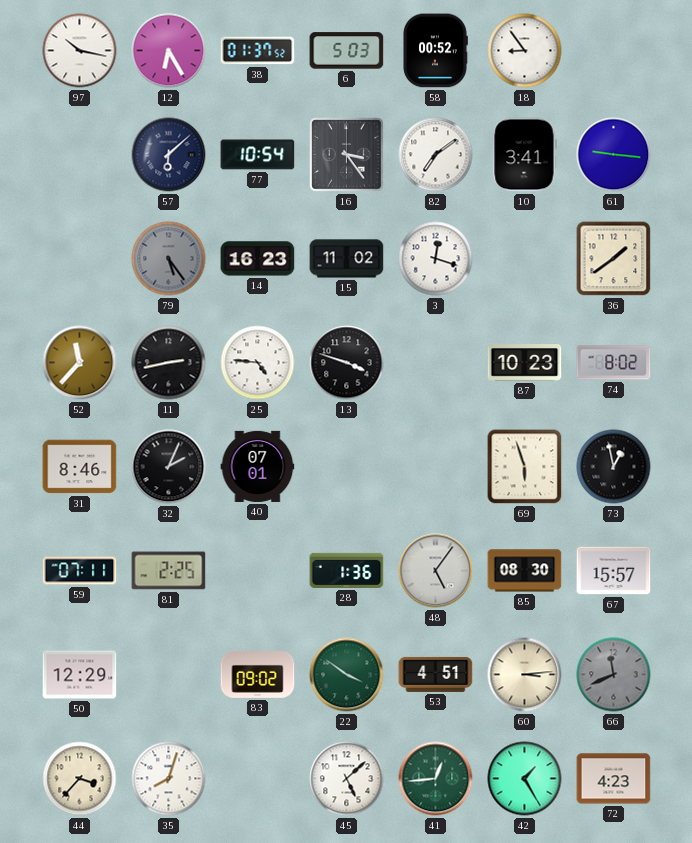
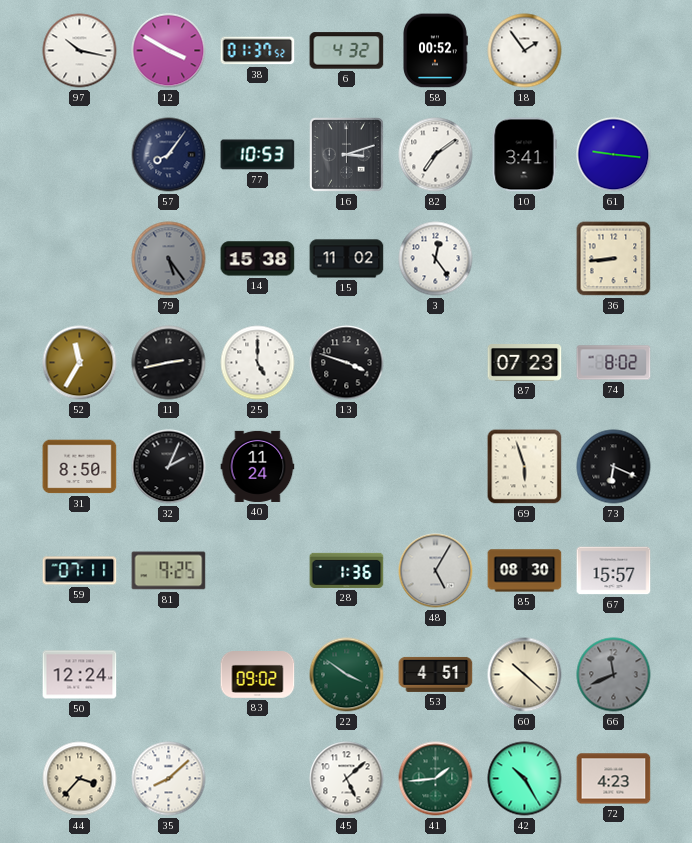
12: 6:25 -> 3:50
6: 5:03 -> 4:32
18: 8:54 -> 1:54
57: 6:08 -> 8:06
77: 10:54 -> 10:53
16: 3:24 -> 3:12
14: 16:23 -> 15:38
3: 12:18 -> 12:24
36: 1:39 -> 8:44
52: 11:37 -> 11:35
25: 4:46 -> 5:00
87: 10:23 -> 07:23
31: 8:46 -> 8:50
40: 07:01 -> 11:24
73: 12:58 -> 6:19
81: 2:25 -> 9:25
48: 5:06 -> 5:05
50: 12:29 -> 12:24
60: 3:14 -> 10:22
35: 8:03 -> 8:08
41: 12:44 -> 1:44
42: 1:25 -> 10:25
